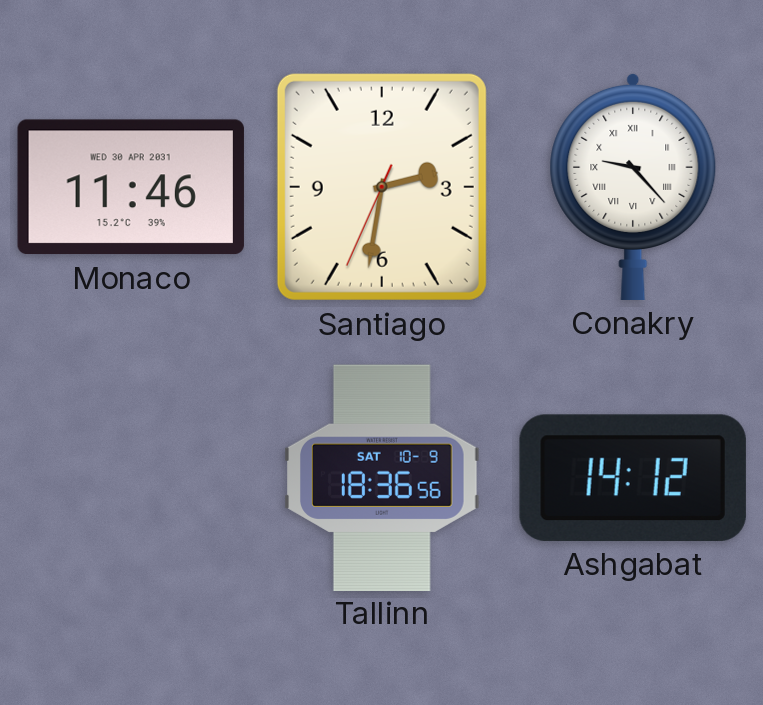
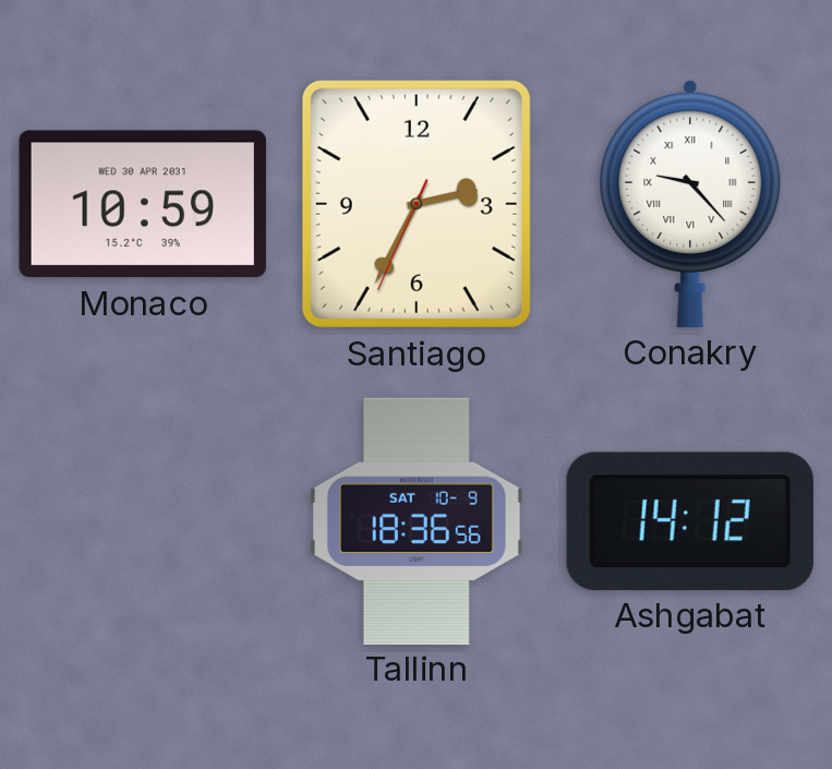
Monaco: 11:46 -> 10:59
Santiago: 2:31 -> 2:34
